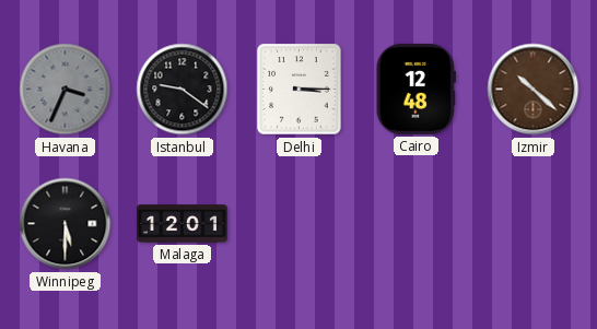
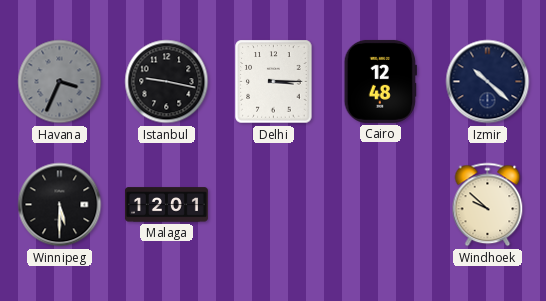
Istanbul: 9:21 -> 9:17
Izmir dial: brown -> navy
Windhoek: none -> 9:52
